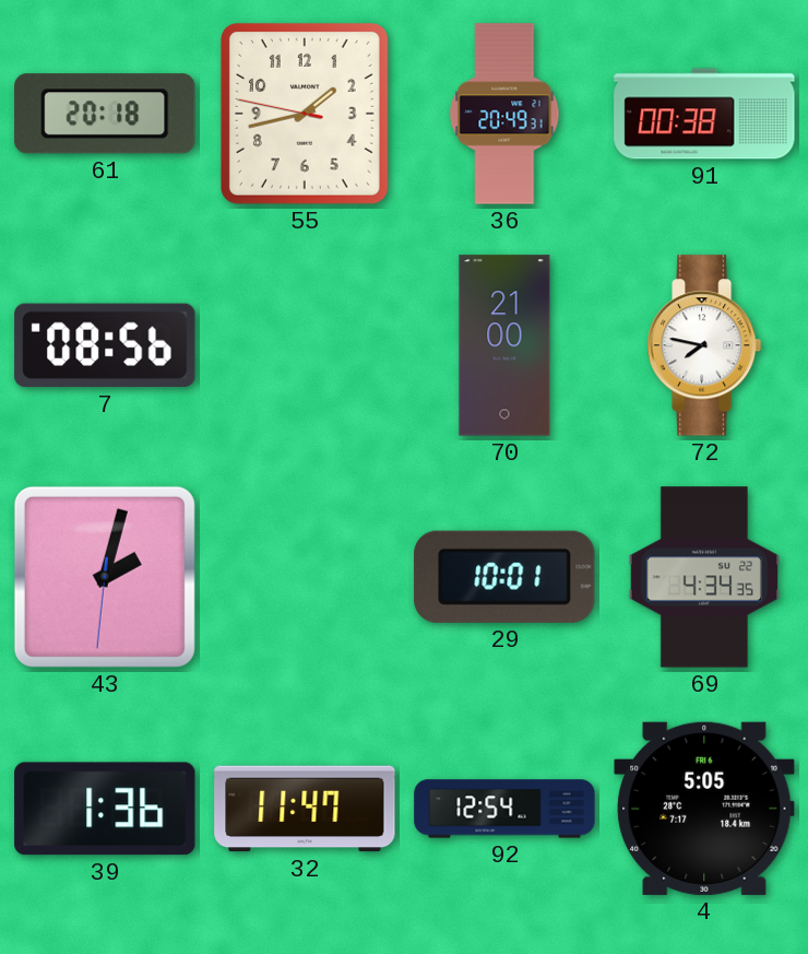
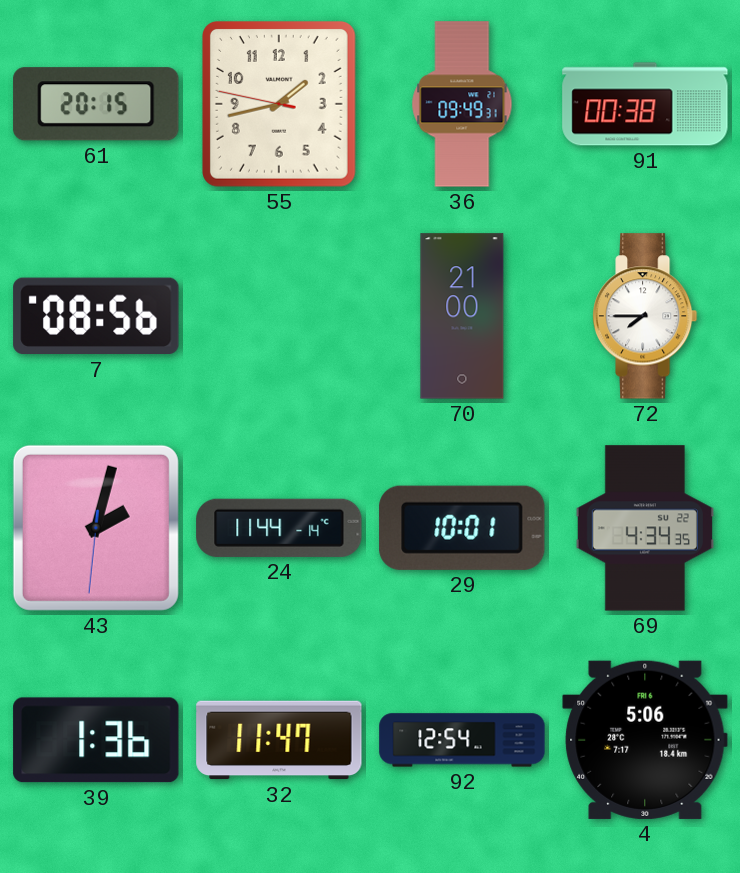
61: 20:18 -> 20:15
36: 20:49 -> 09:49
72: 7:47 -> 7:45
24: none -> 11:44
4: 5:05 -> 5:06
